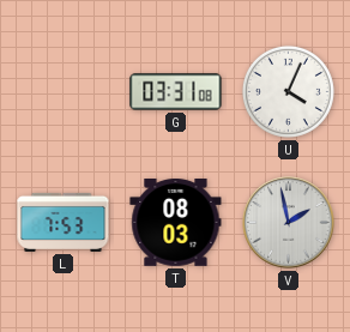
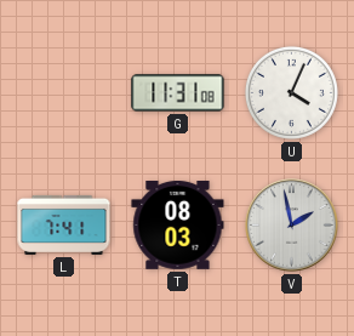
G: 03:31 -> 11:31
L: 7:53 -> 7:41
